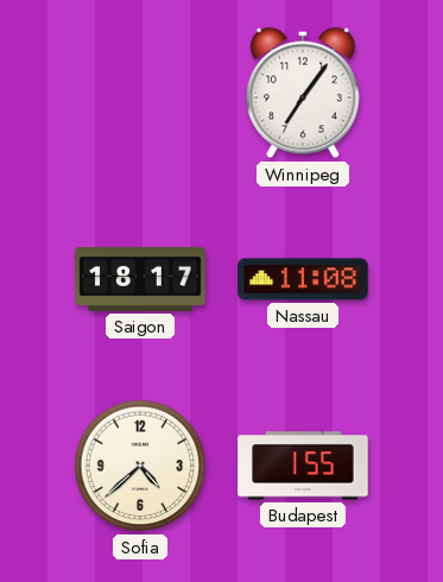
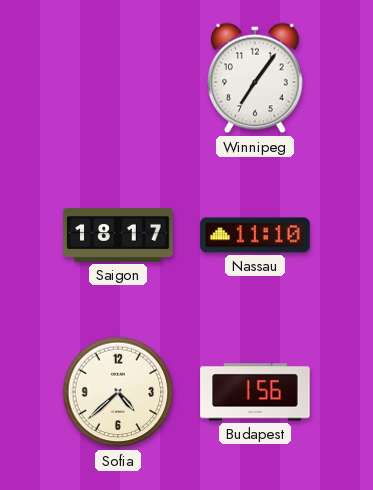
Nassau: 11:08 -> 11:10
Budapest: 1:55 -> 1:56
